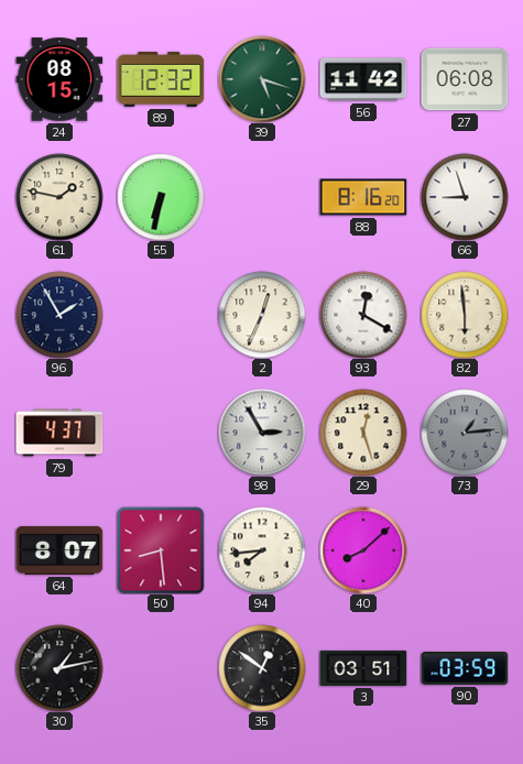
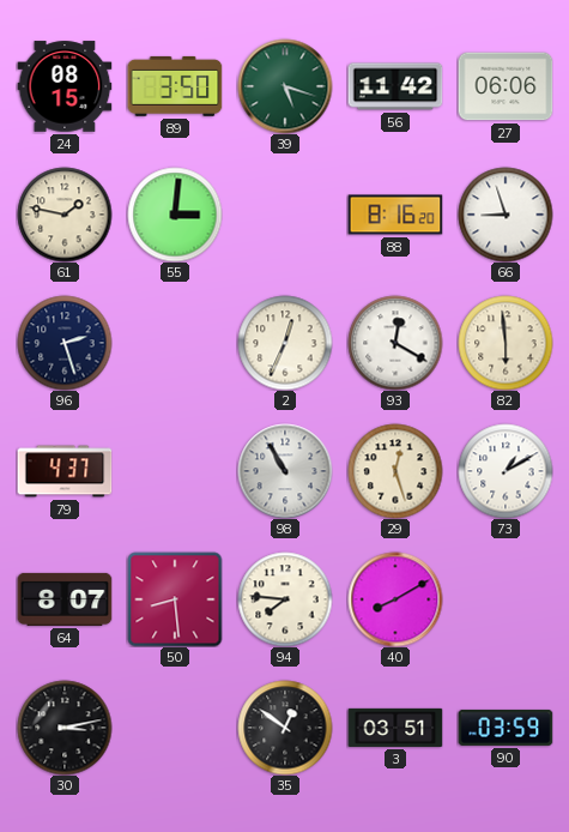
89: 12:32 -> 3:50
27: 06:08 -> 06:06
55: 6:32 -> 3:01
96: 1:55 -> 2:27
98: 2:55 -> 10:55
73: 1:14 -> 1:10
73 dial: grey -> white
94: 7:44 -> 7:46
40: 8:08 -> 8:10
30: 1:13 -> 3:13
